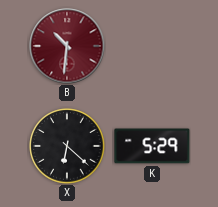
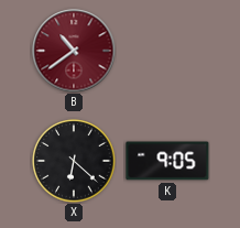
B: 10:31 -> 10:39
K: 5:29 -> 9:05
